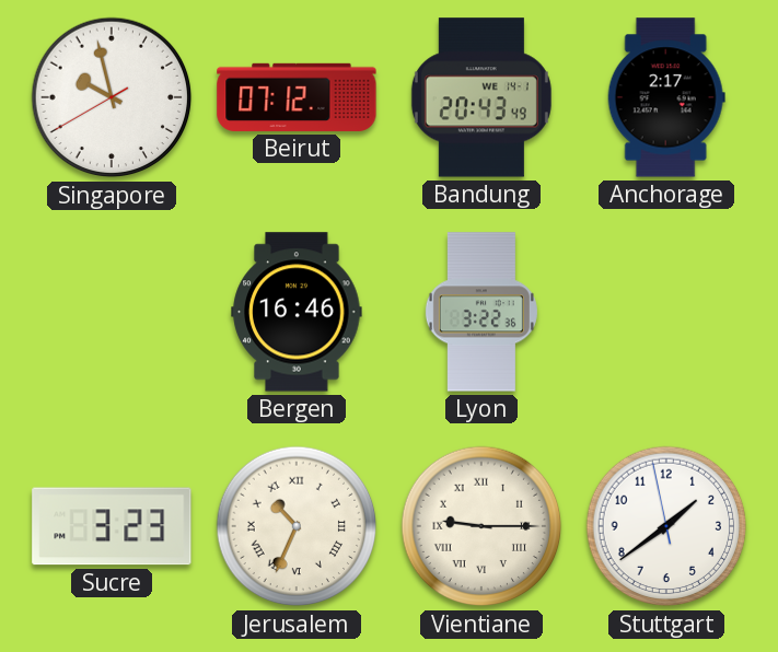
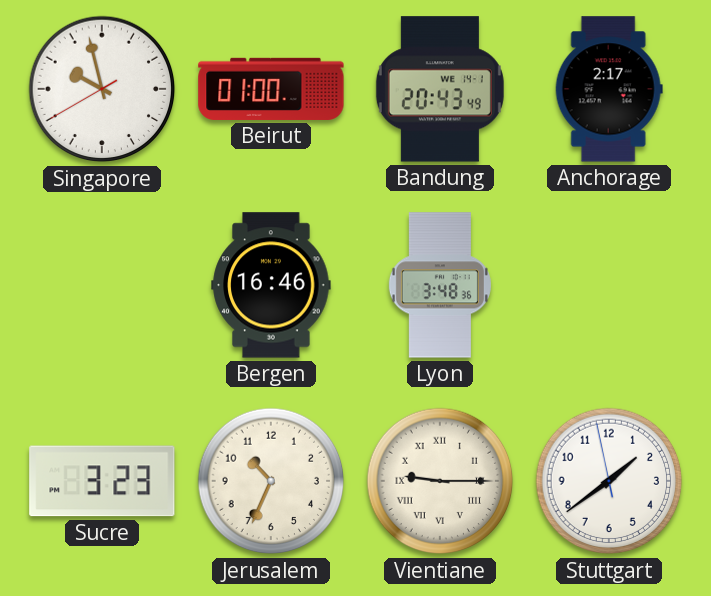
Beirut: 07:12 -> 01:00
Lyon: 3:22 -> 3:48
Jerusalem numerals: Roman -> Arabic
